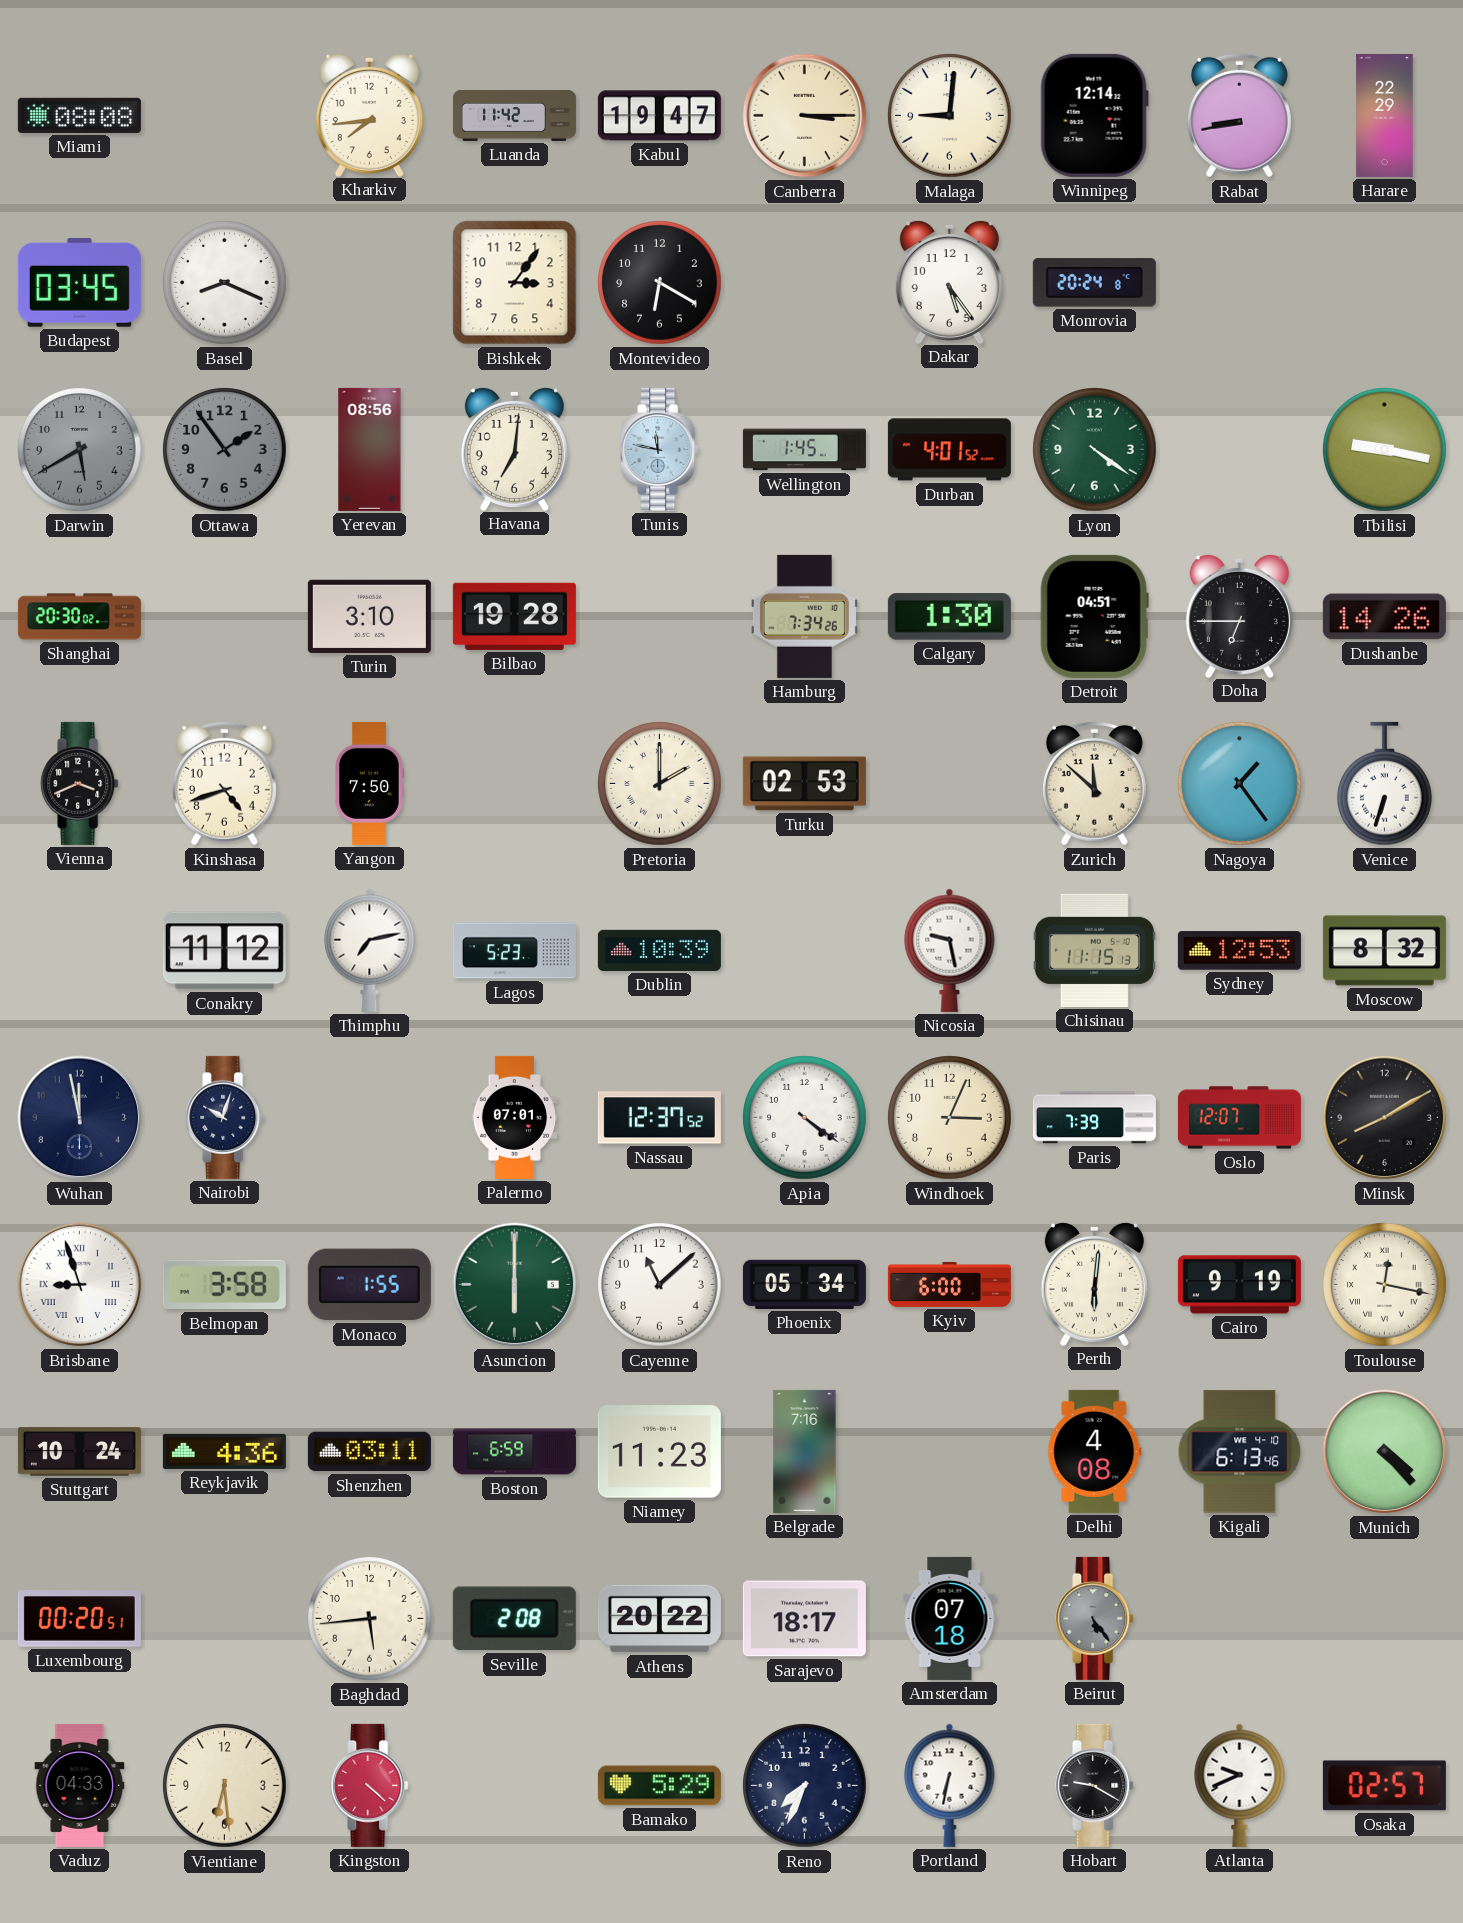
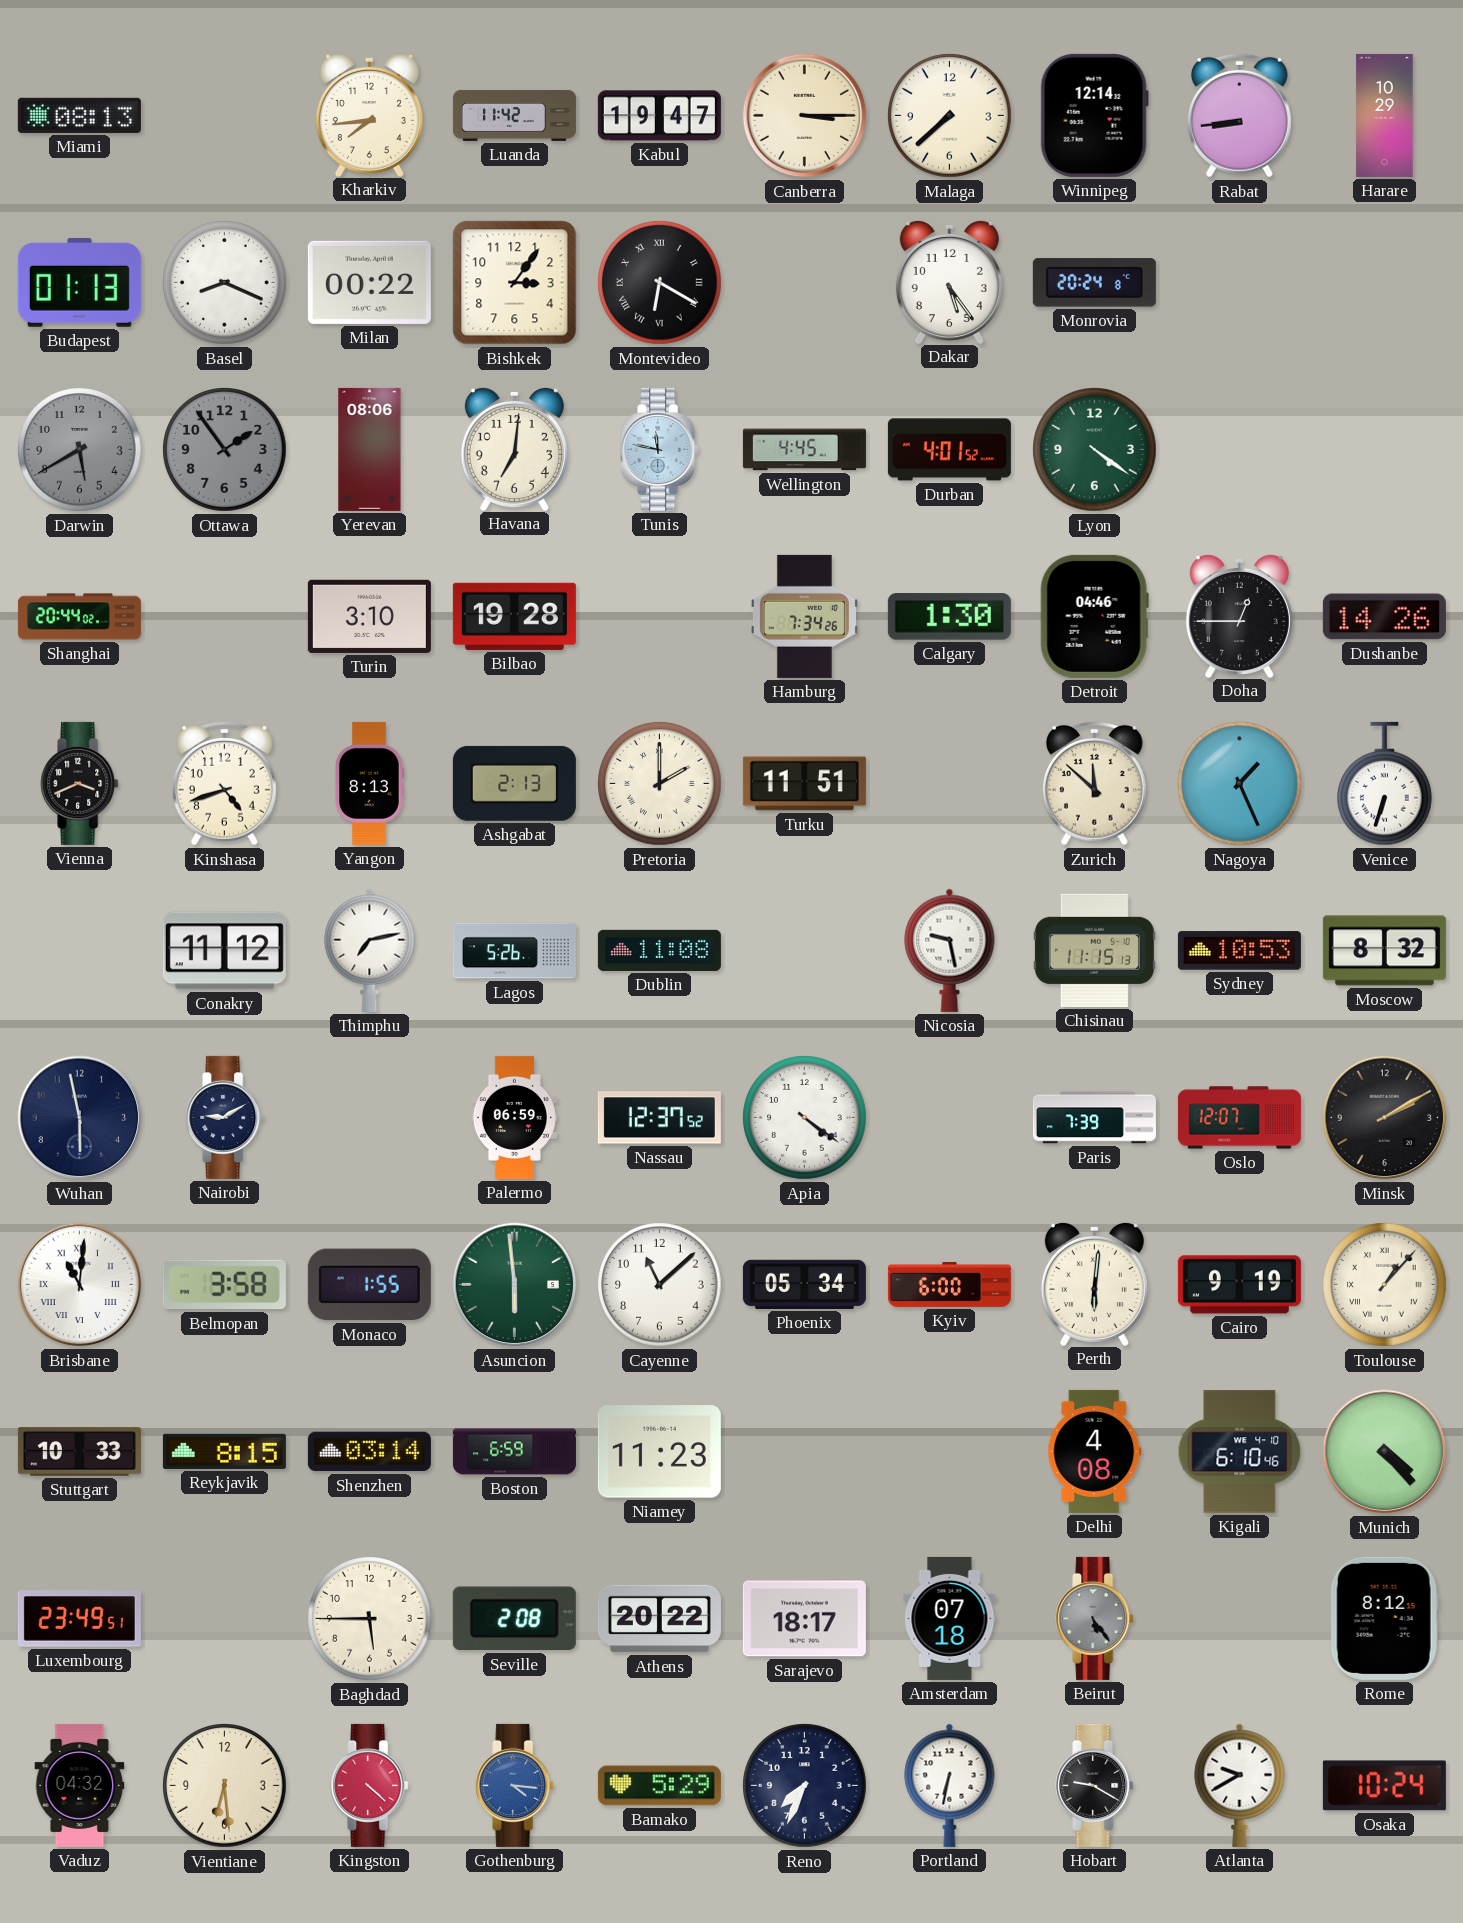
Miami: 08:08 -> 08:13
Malaga: 9:01 -> 7:38
Rabat: 8:43 -> 8:44
Harare: 22:29 -> 10:29
Budapest: 03:45 -> 01:13
Milan: none -> 00:22
Montevideo numerals: Arabic -> Roman
Yerevan: 08:56 -> 08:06
Wellington: 1:45 -> 4:45
Tbilisi: 9:17 -> none
Shanghai: 20:30 -> 20:44
Detroit: 04:51 -> 04:46
Doha: 6:45 -> 12:45
Yangon: 7:50 -> 8:13
Ashgabat: none -> 2:13
Turku: 02:53 -> 11:51
Nagoya: 1:24 -> 1:26
Lagos: 5:23 -> 5:26
Dublin: 10:39 -> 11:08
Sydney: 12:53 -> 10:53
Wuhan: 11:58 -> 5:58
Nairobi: 10:03 -> 9:10
Palermo: 07:01 -> 06:59
Windhoek: 3:04 -> none
Minsk: 8:10 -> 2:10
Brisbane: 8:57 -> 11:01
Asuncion: 6:00 -> 5:59
Toulouse: 12:17 -> 1:07
Stuttgart: 10:24 -> 10:33
Reykjavik: 4:36 -> 8:15
Shenzhen: 03:11 -> 03:14
Belgrade: 7:16 -> none
Kigali: 6:13 -> 6:10
Luxembourg: 00:20 -> 23:49
Baghdad: 5:44 -> 5:45
Rome: none -> 8:12
Vaduz: 04:33 -> 04:32
Gothenburg: none -> 4:16
Atlanta: 9:41 -> 9:40
Osaka: 02:57 -> 10:24
